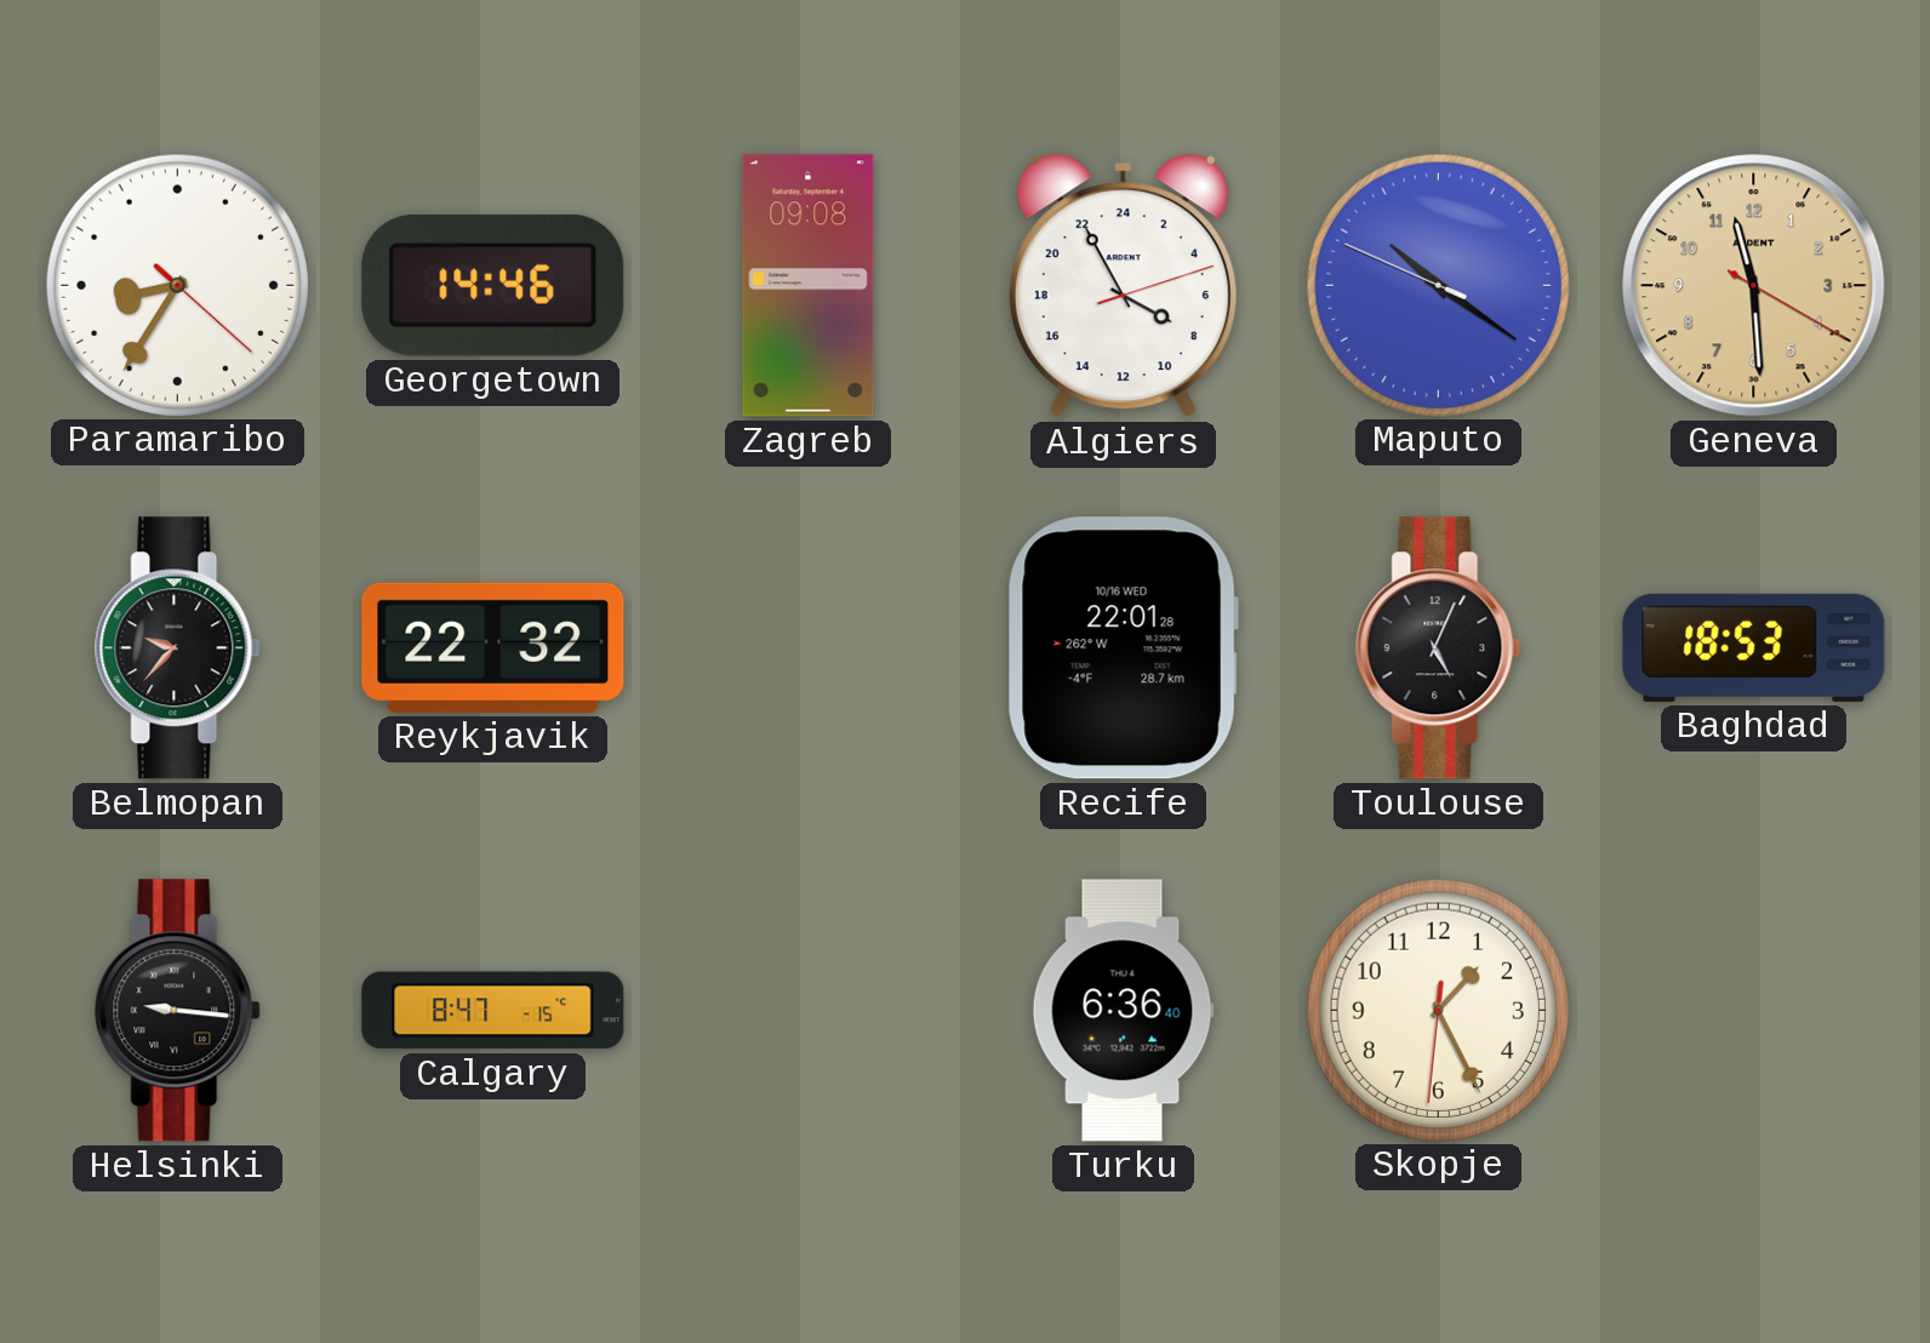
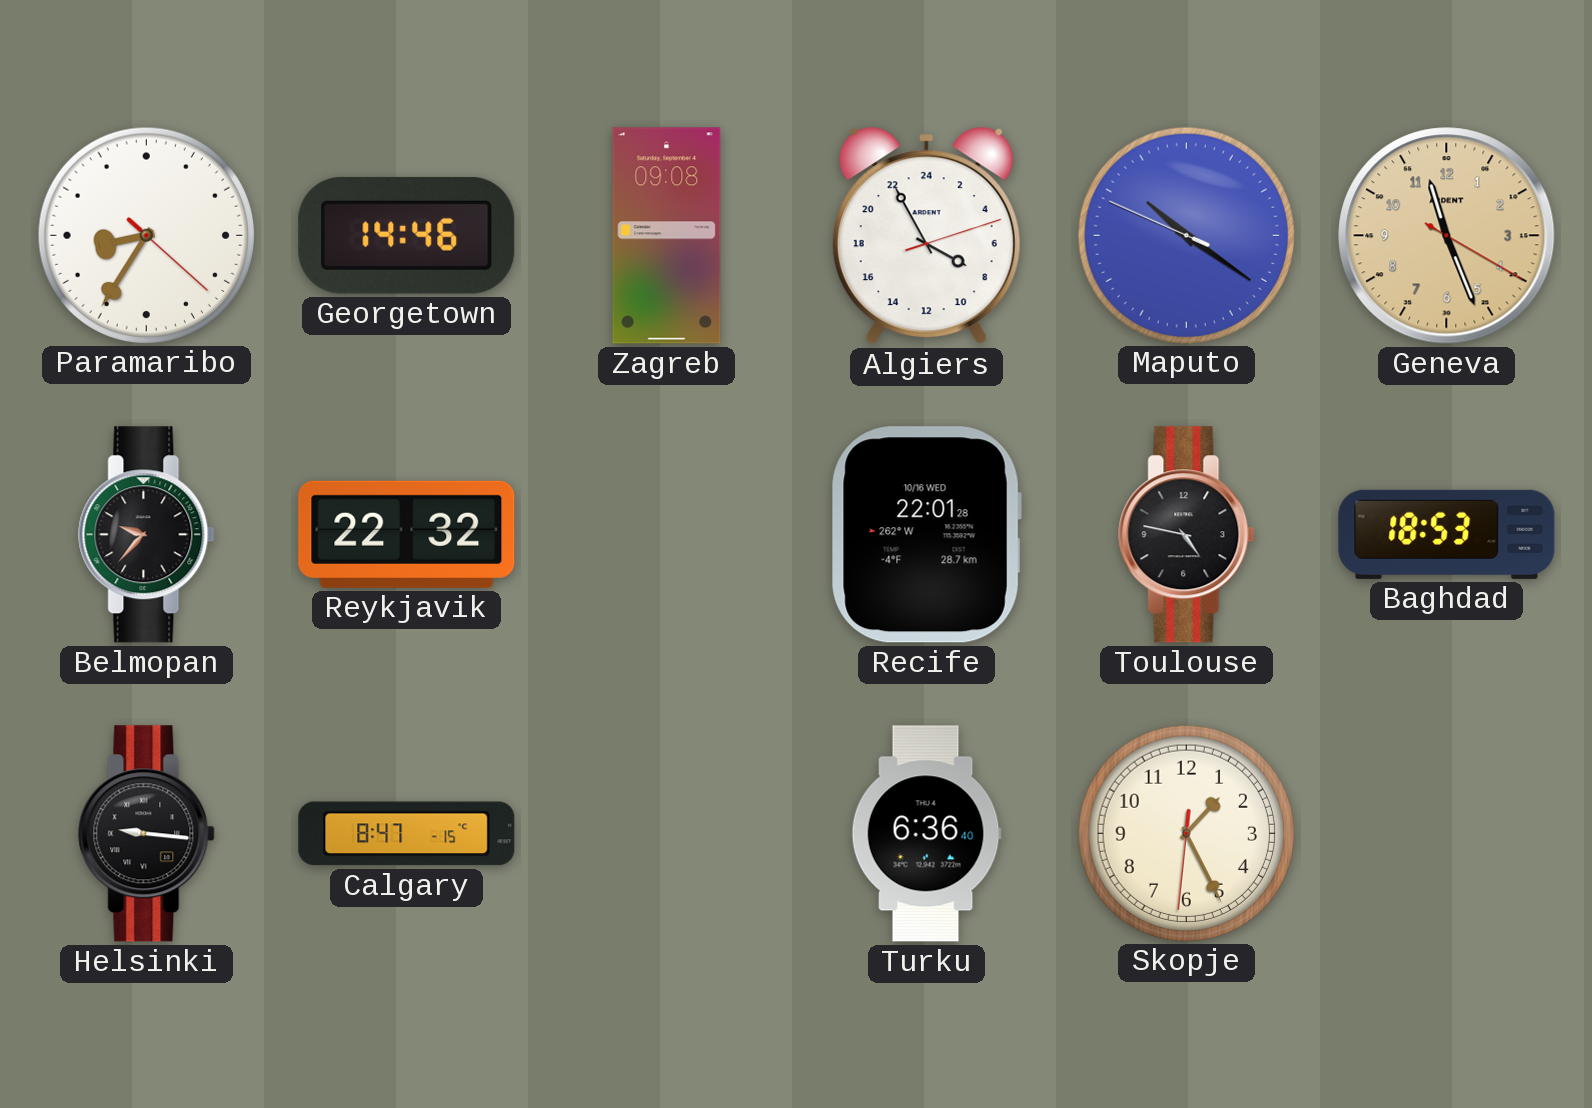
Geneva: 11:29 -> 11:26
Toulouse: 5:04 -> 4:47
